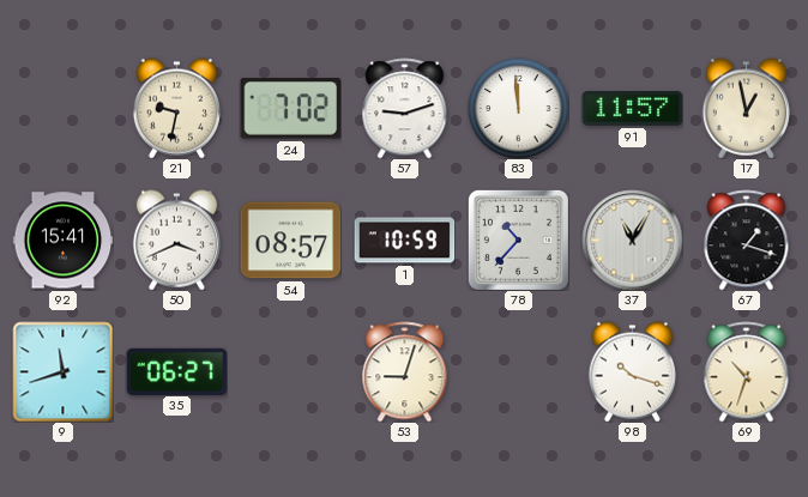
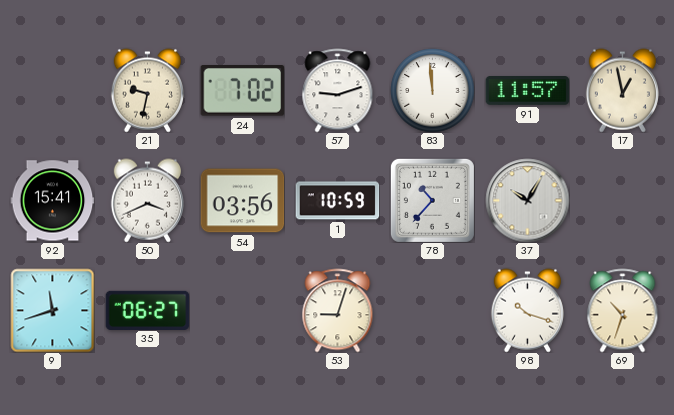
54: 08:57 -> 03:56
37: 11:05 -> 10:05
67: 1:18 -> none
